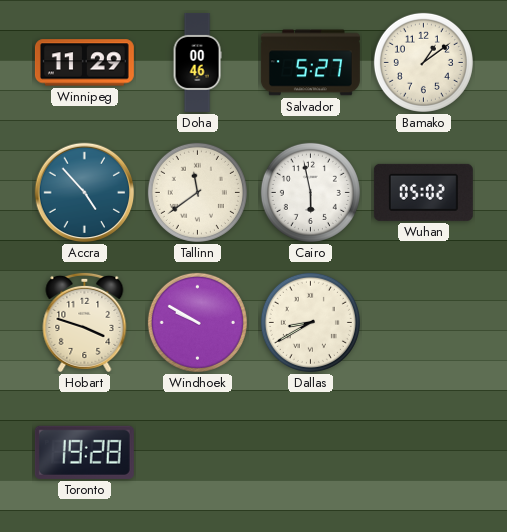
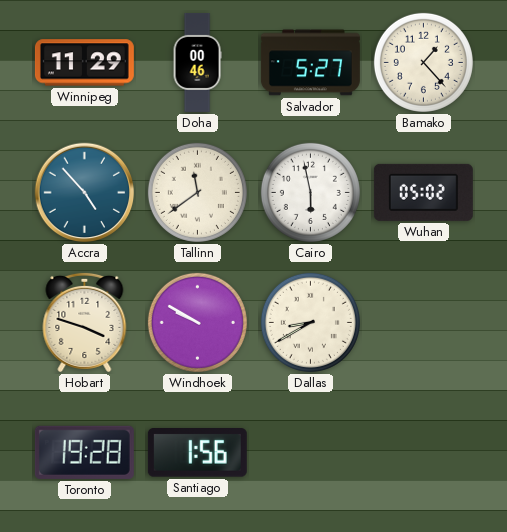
Bamako: 1:09 -> 1:23
Santiago: none -> 1:56
